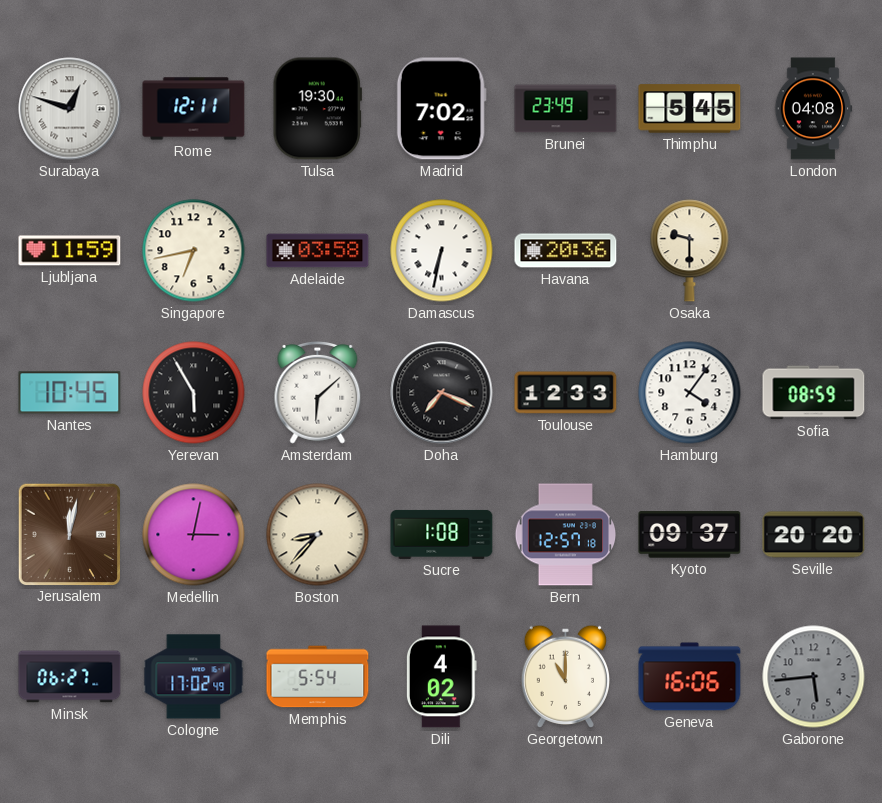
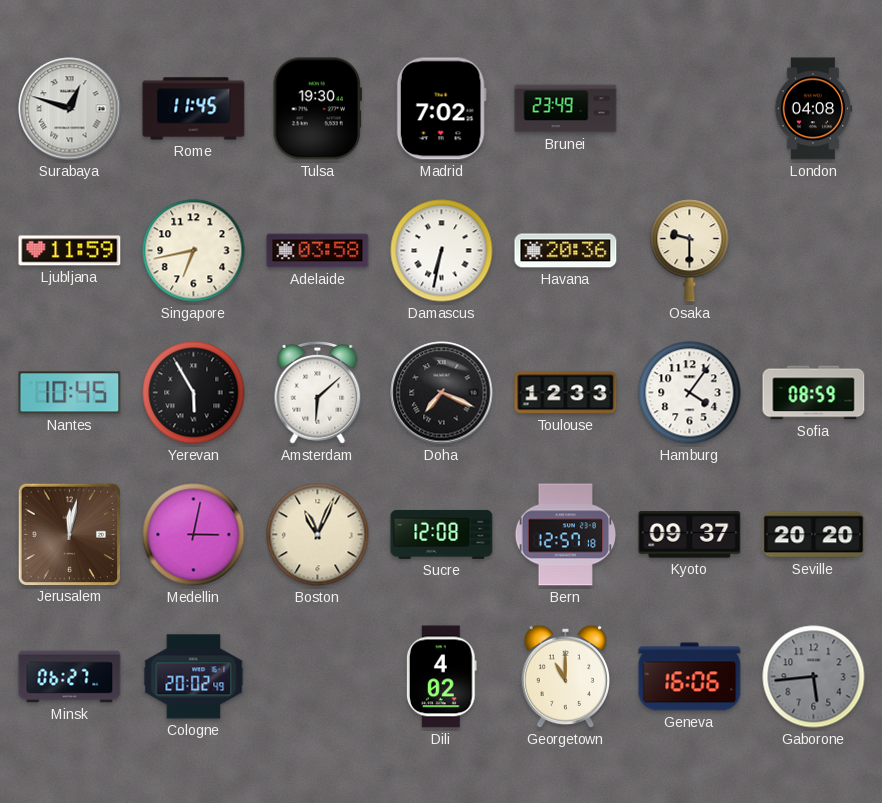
Rome: 12:11 -> 11:45
Thimphu: 5:45 -> none
Boston: 8:37 -> 11:04
Sucre: 1:08 -> 12:08
Cologne: 17:02 -> 20:02
Memphis: 5:54 -> none
